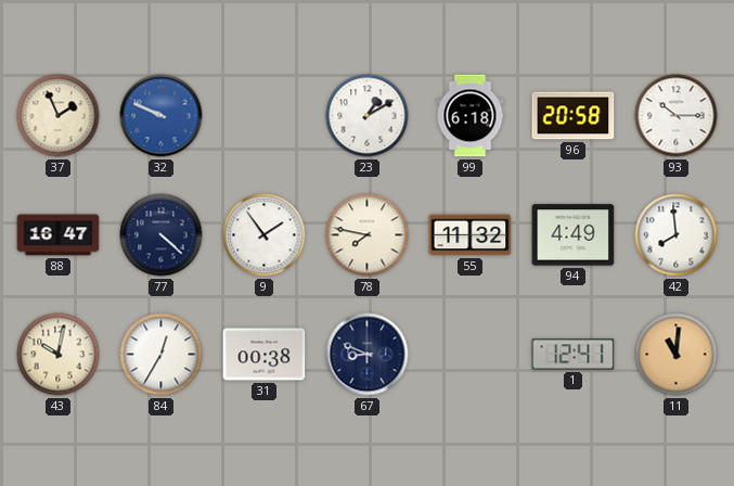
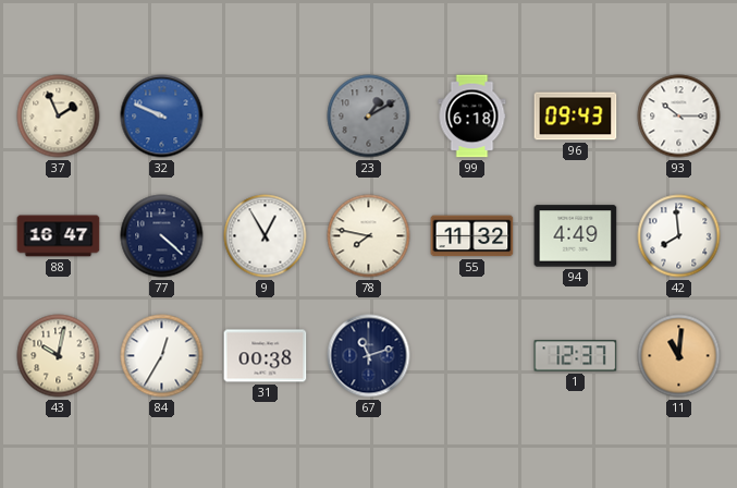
23 dial: white -> grey
96: 20:58 -> 09:43
9: 1:54 -> 12:55
67: 8:49 -> 11:12
1: 12:41 -> 12:37
